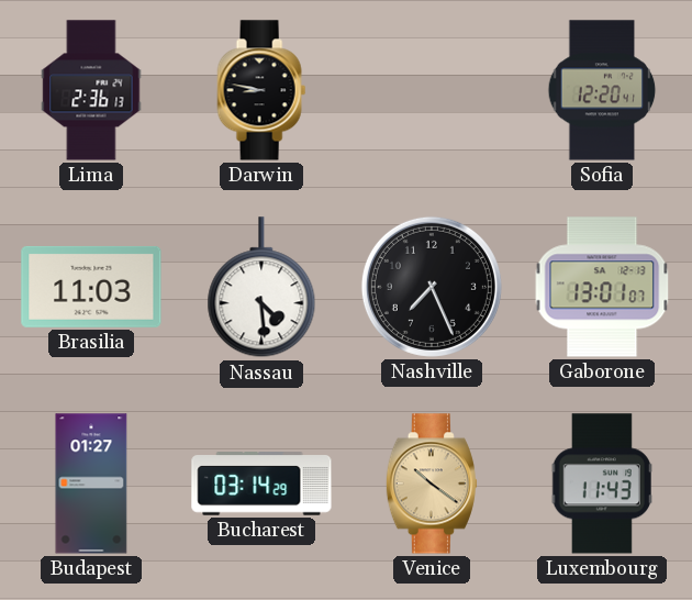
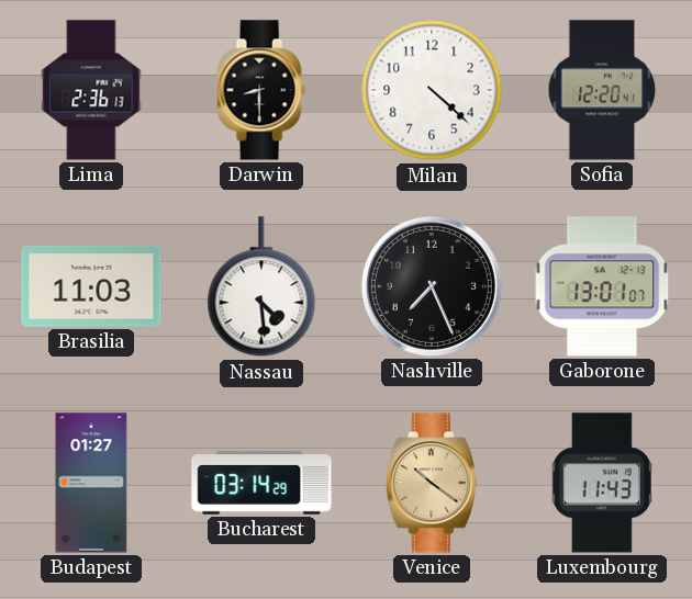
Darwin: 8:47 -> 8:30
Milan: none -> 4:22
